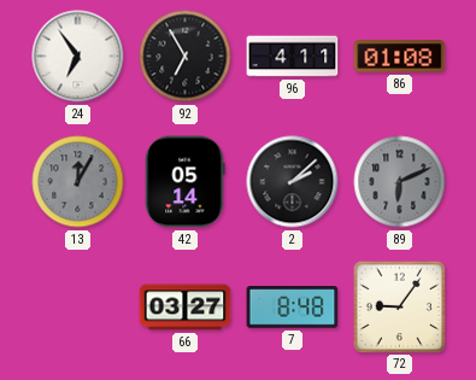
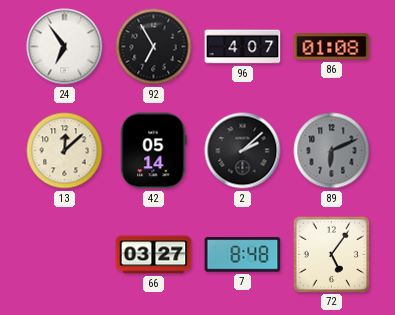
96: 4:11 -> 4:07
13: 12:05 -> 12:08
13 dial: grey -> cream
72: 9:06 -> 5:06
